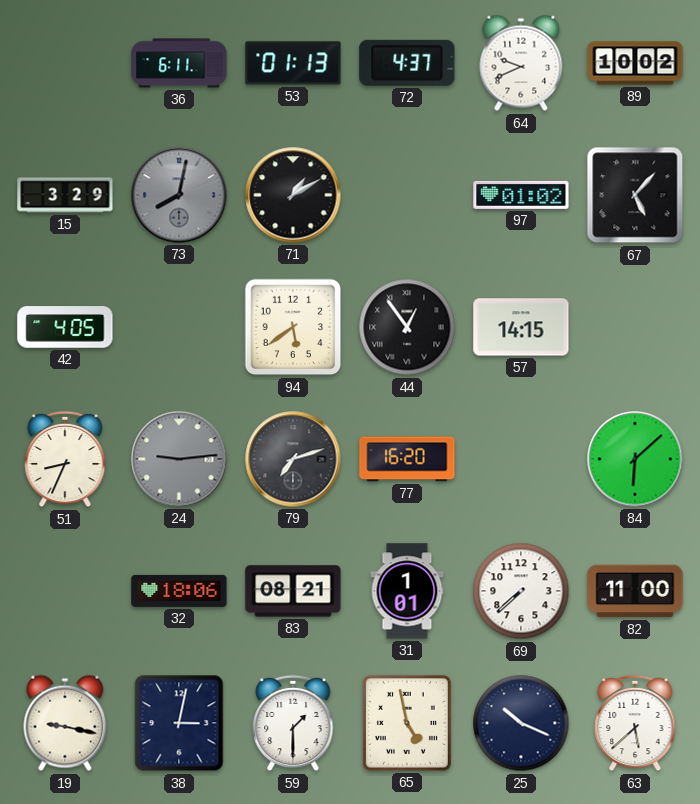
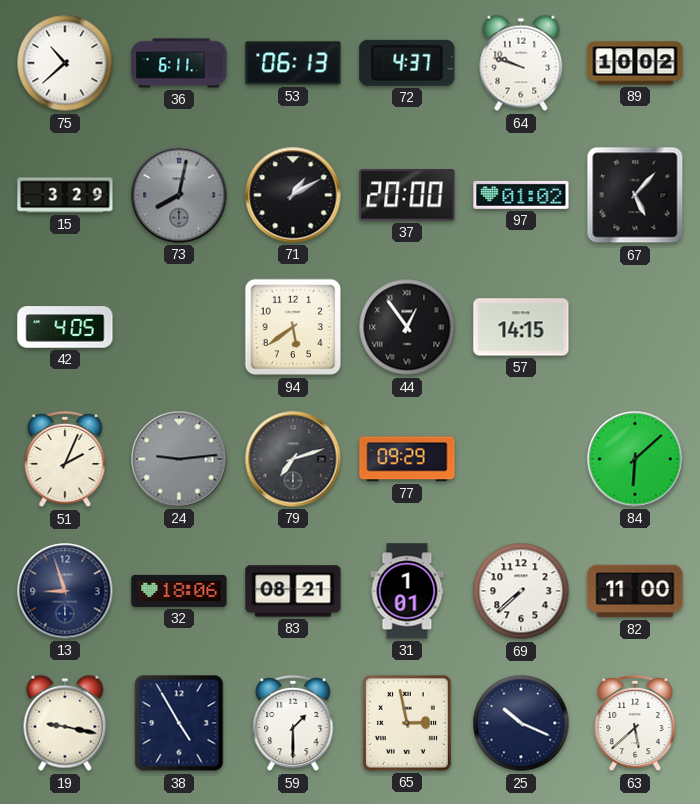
75: none -> 10:38
53: 01:13 -> 06:13
64: 9:41 -> 9:48
37: none -> 20:00
51: 8:34 -> 2:04
77: 16:20 -> 09:29
13: none -> 8:57
38: 3:02 -> 4:55
65: 4:58 -> 2:58
